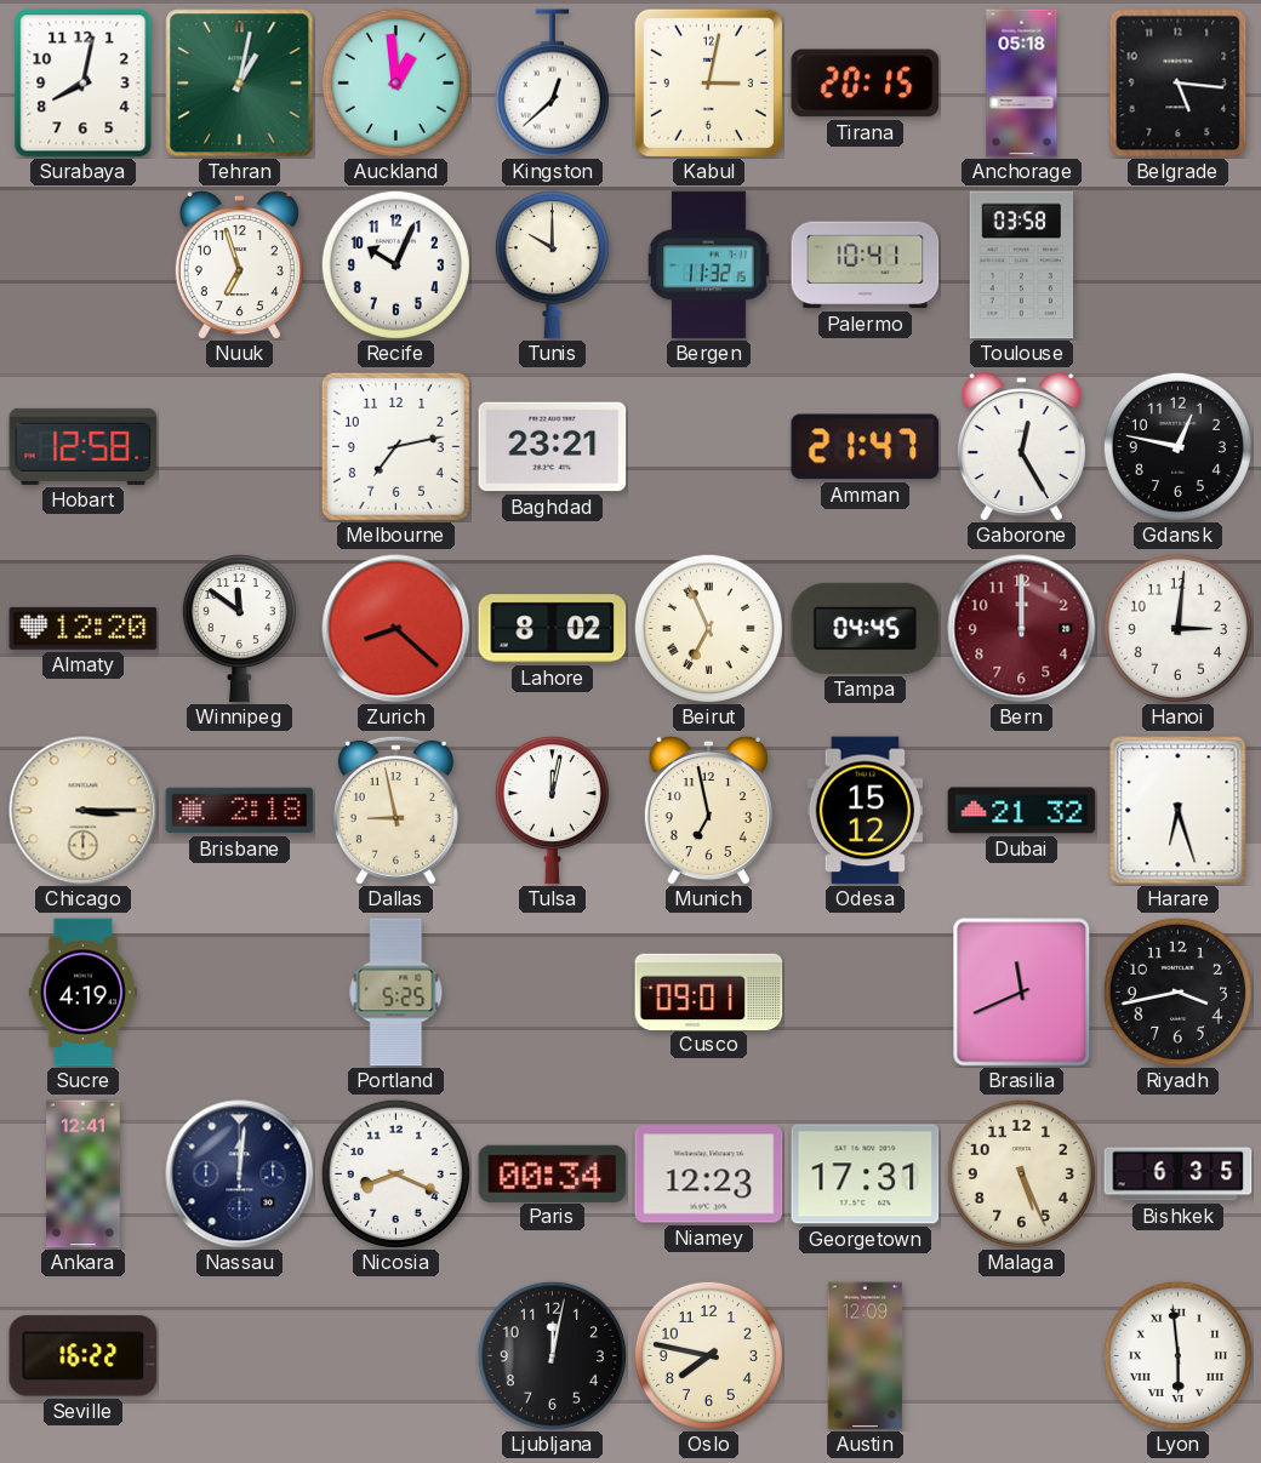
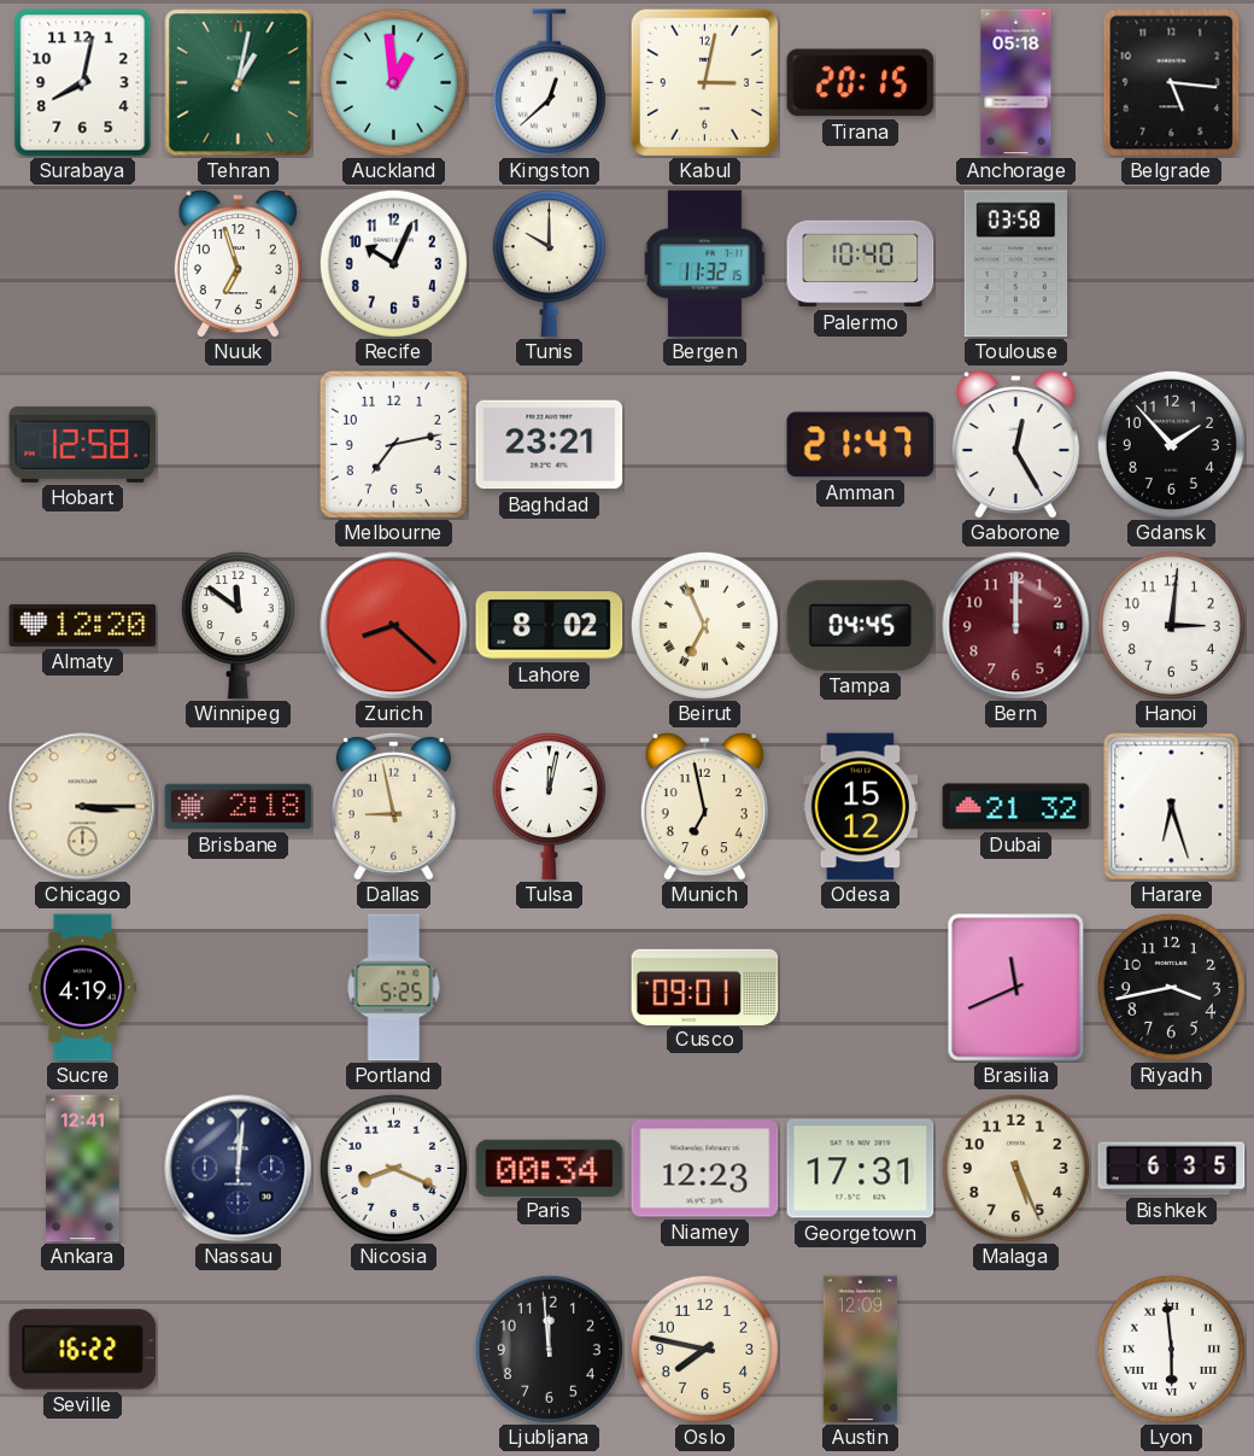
Palermo: 10:41 -> 10:40
Gdansk: 12:47 -> 1:53
Ljubljana: 12:02 -> 11:59
